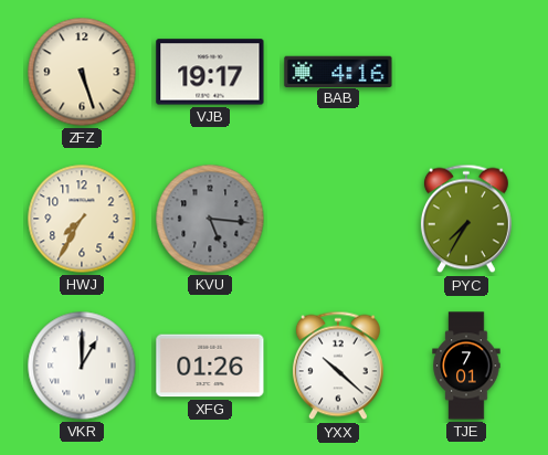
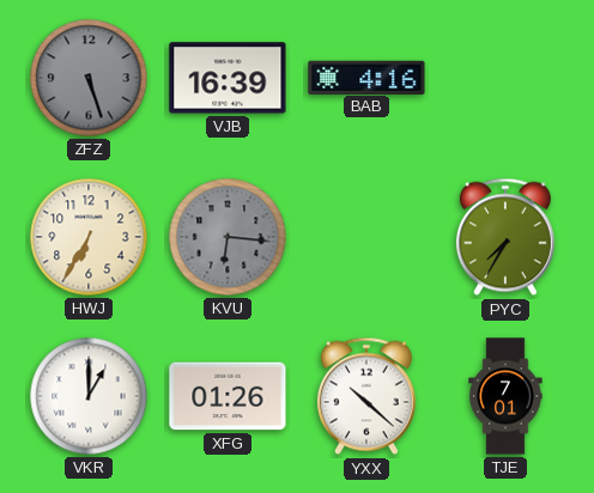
ZFZ dial: cream -> grey
VJB: 19:17 -> 16:39
HWJ: 7:35 -> 6:35
KVU: 5:16 -> 6:16
